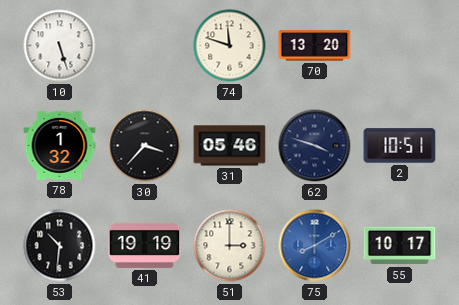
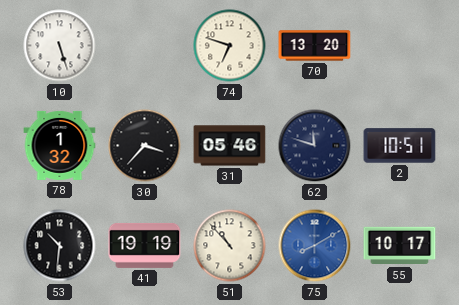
74: 11:48 -> 6:48
62: 3:48 -> 11:48
51: 3:00 -> 10:53
